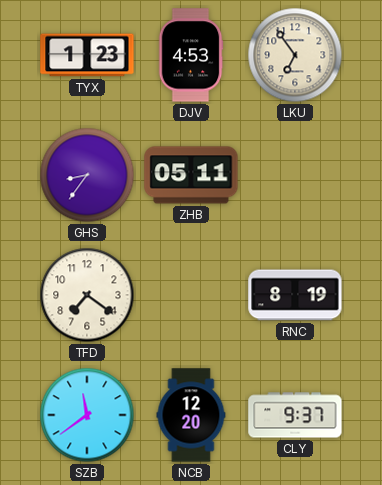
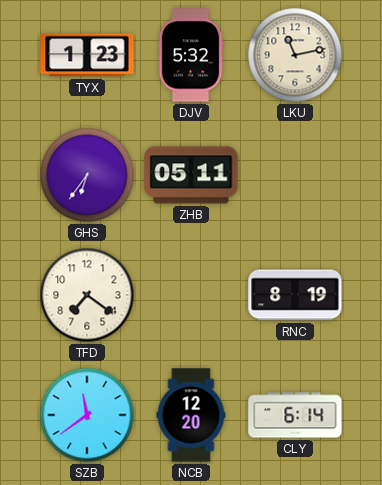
DJV: 4:53 -> 5:32
LKU: 6:54 -> 11:13
GHS: 8:36 -> 6:36
CLY: 9:37 -> 6:14
